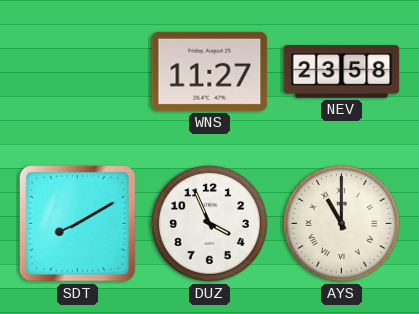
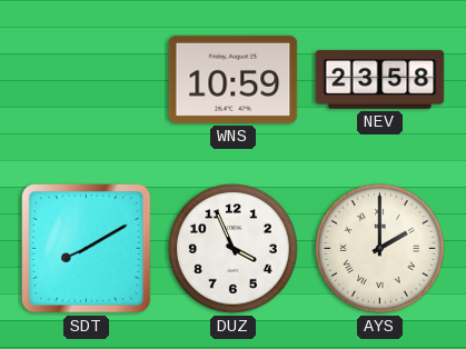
WNS: 11:27 -> 10:59
AYS: 11:00 -> 2:00
